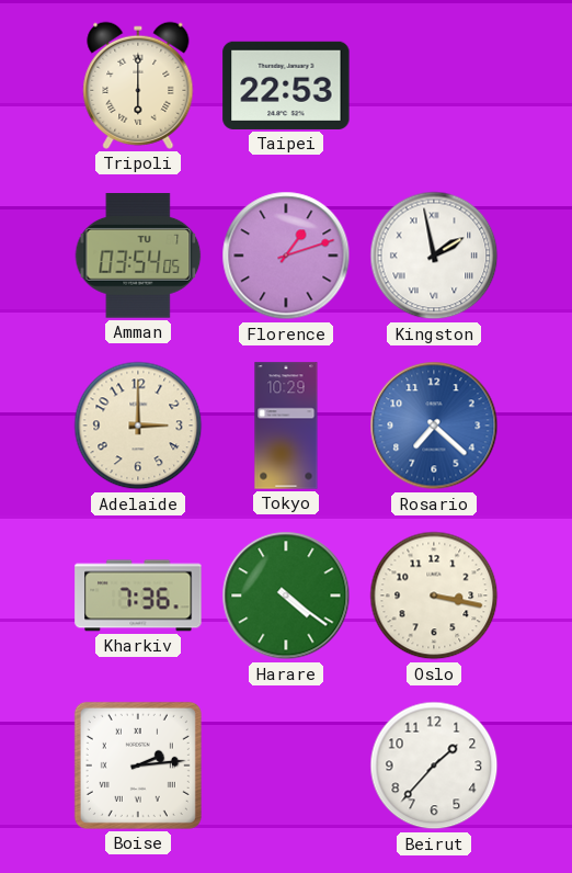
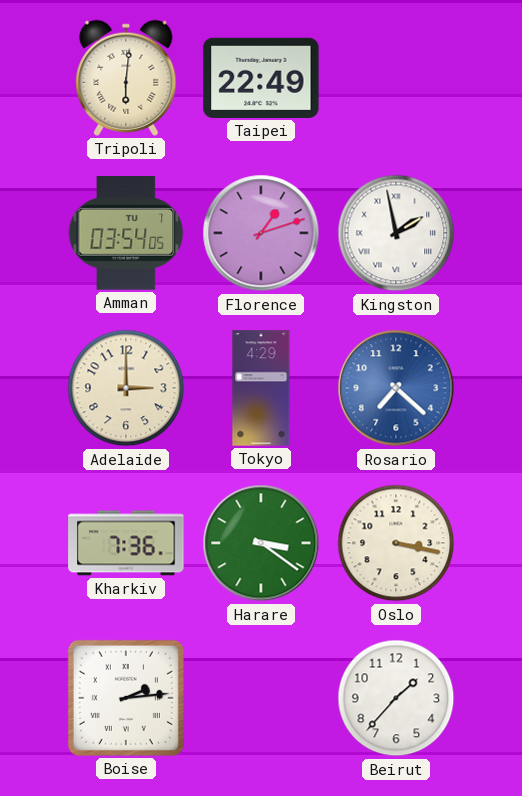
Tripoli: 6:00 -> 6:01
Taipei: 22:53 -> 22:49
Tokyo: 10:29 -> 4:29
Harare: 4:21 -> 3:21
